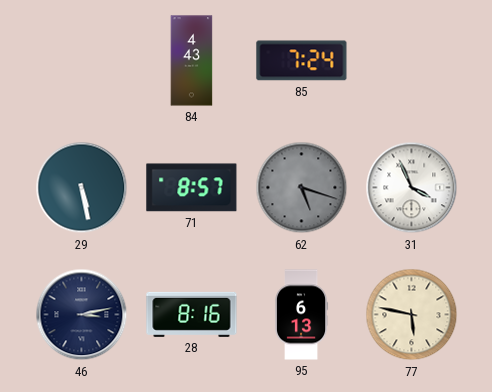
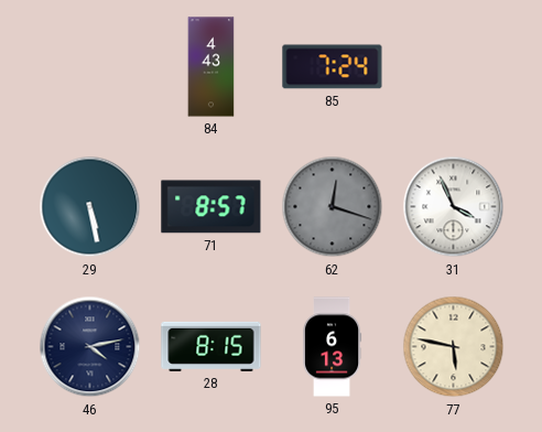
62: 5:18 -> 12:18
46: 3:13 -> 4:13
28: 8:16 -> 8:15
